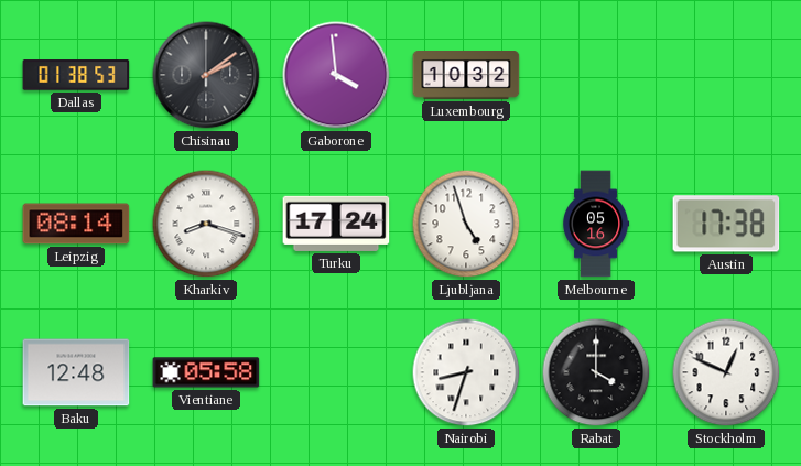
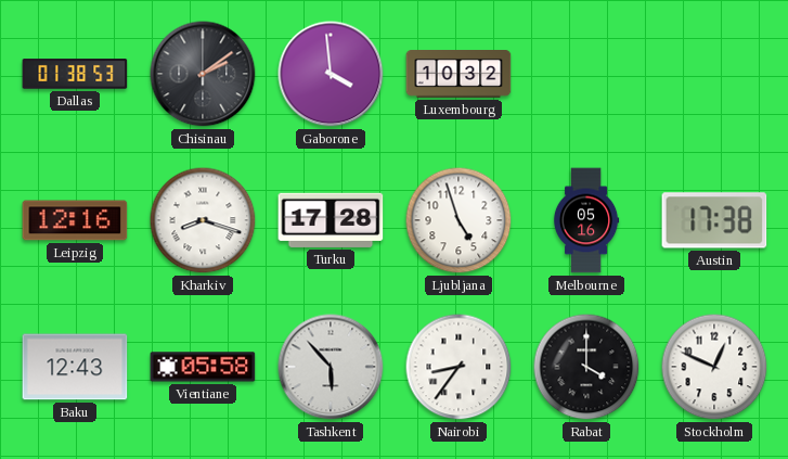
Leipzig: 08:14 -> 12:16
Turku: 17:24 -> 17:28
Baku: 12:48 -> 12:43
Tashkent: none -> 5:53
Nairobi: 8:33 -> 8:36
